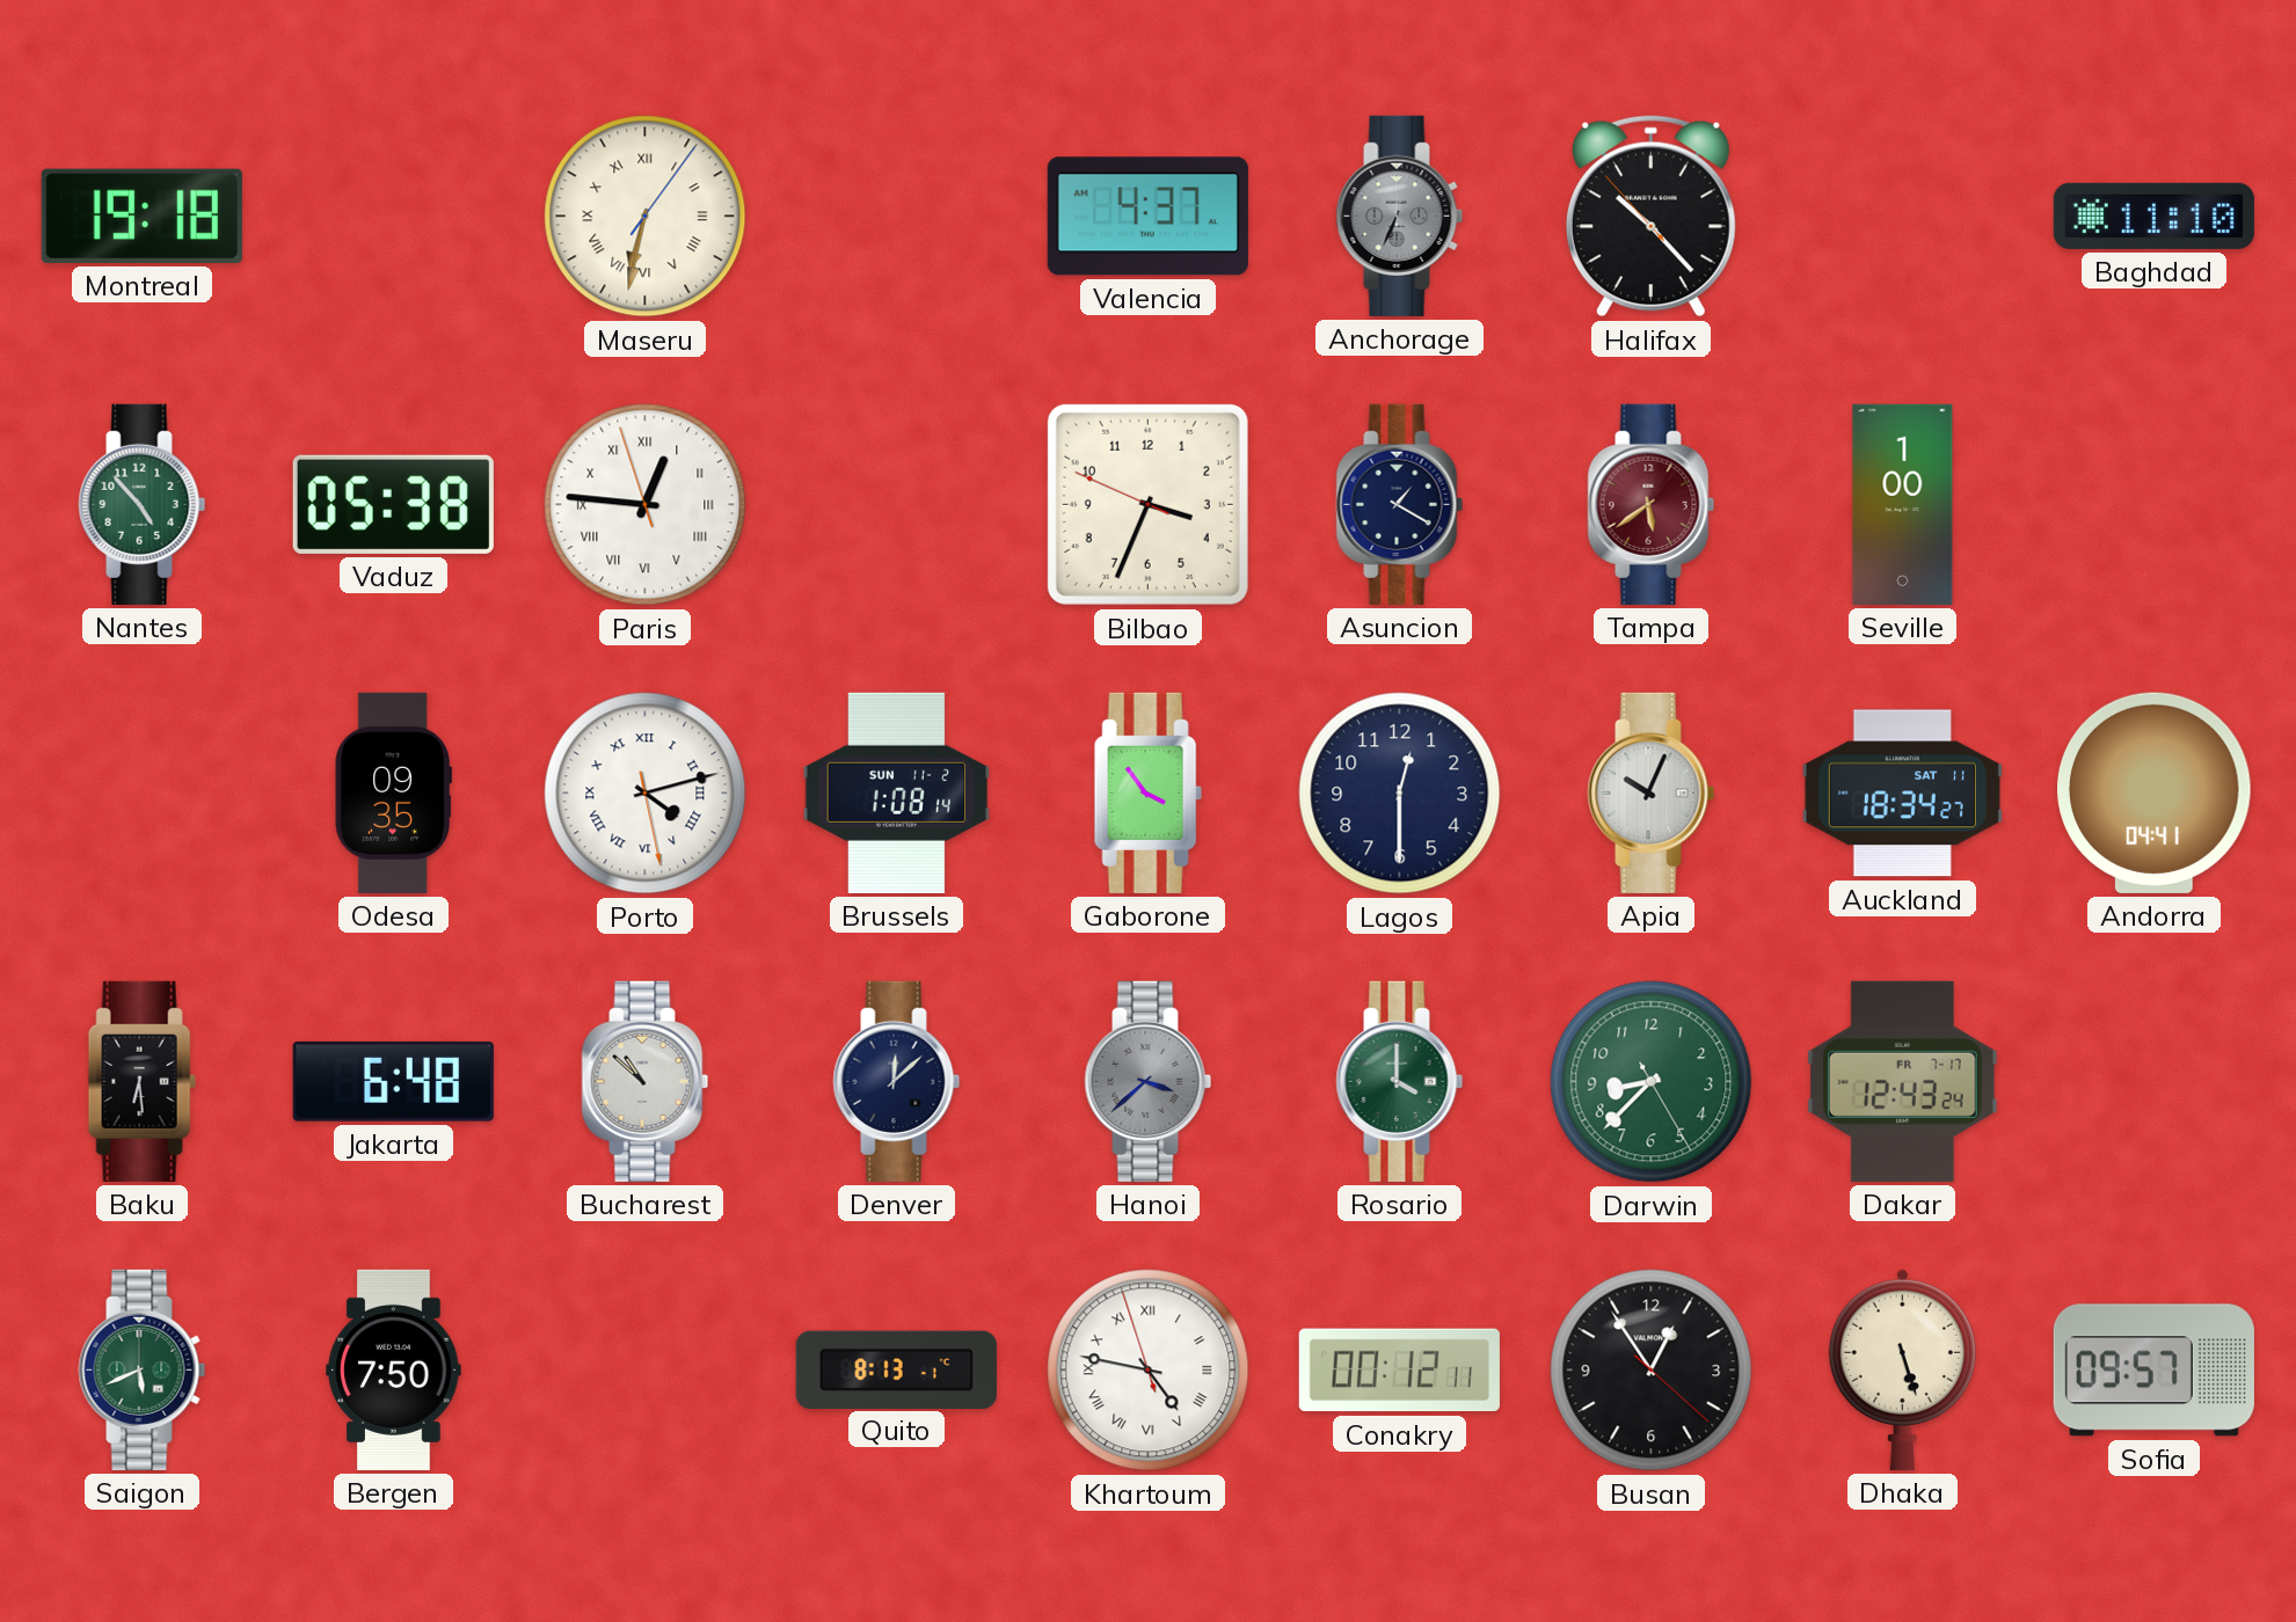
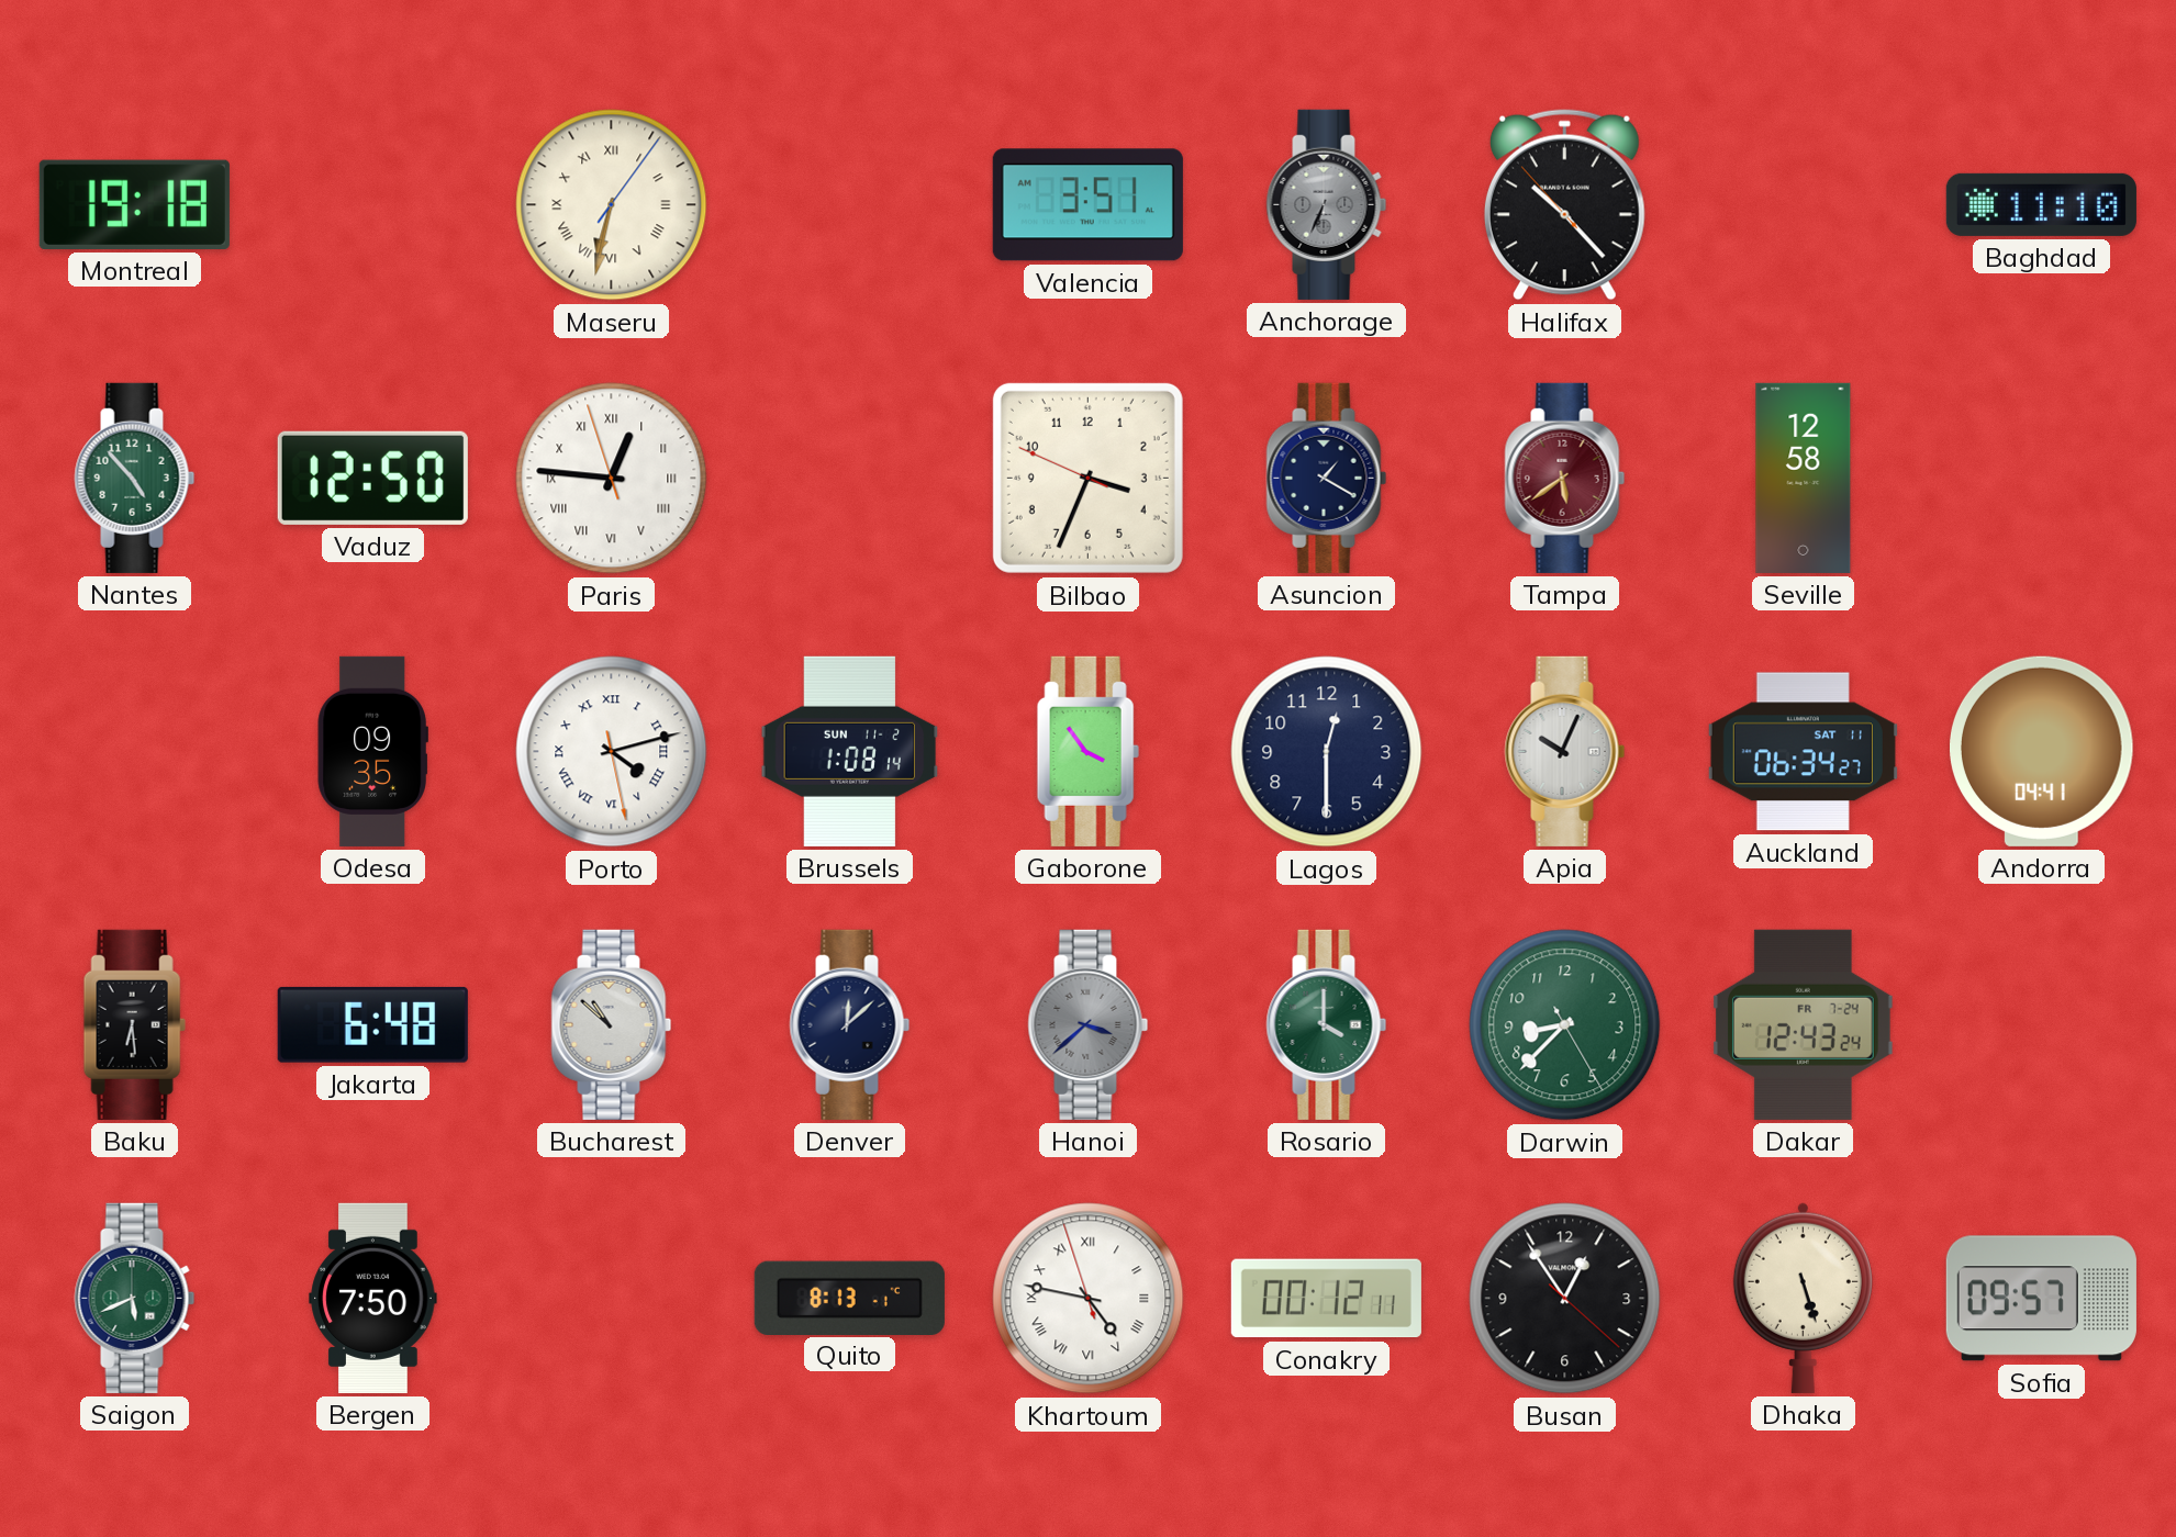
Valencia: 4:37 -> 3:51
Vaduz: 05:38 -> 12:50
Seville: 1:00 -> 12:58
Auckland: 18:34 -> 06:34
Dakar date: FR 7-17 -> FR 7-24
